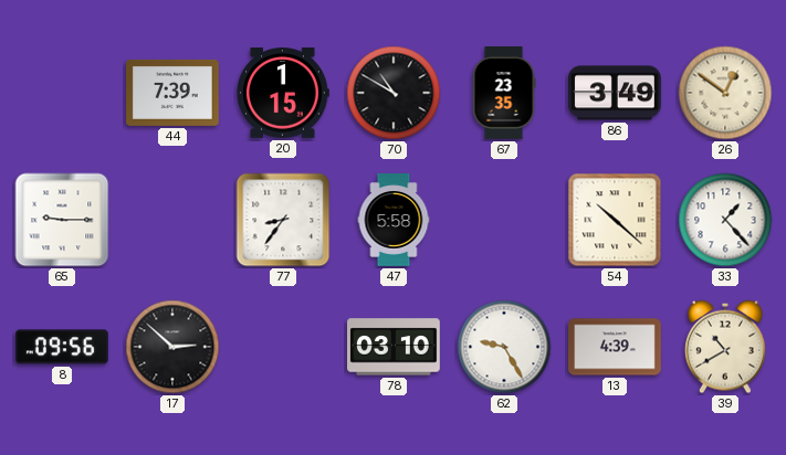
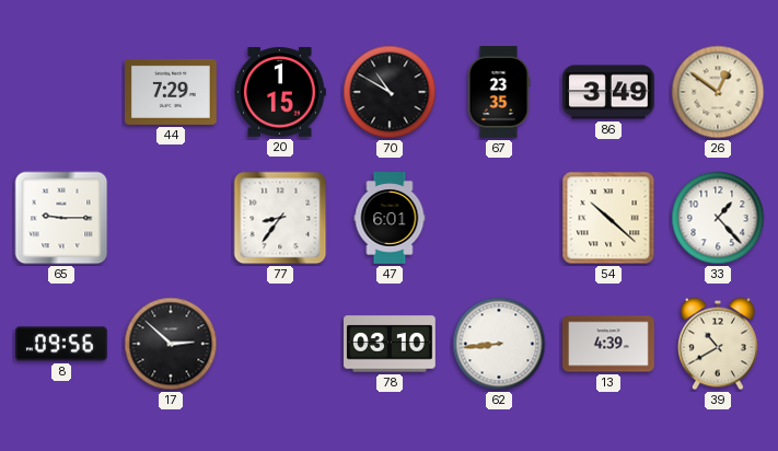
44: 7:39 -> 7:29
47: 5:58 -> 6:01
62: 9:25 -> 8:44
